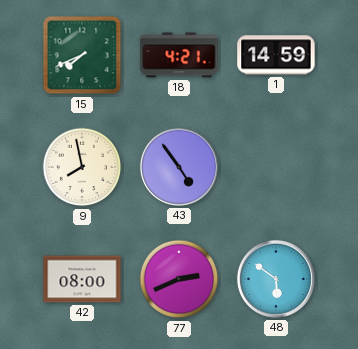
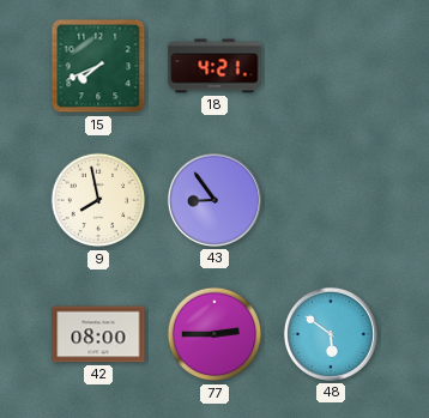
1: 14:59 -> none
43: 4:54 -> 8:54
77: 2:41 -> 2:45
